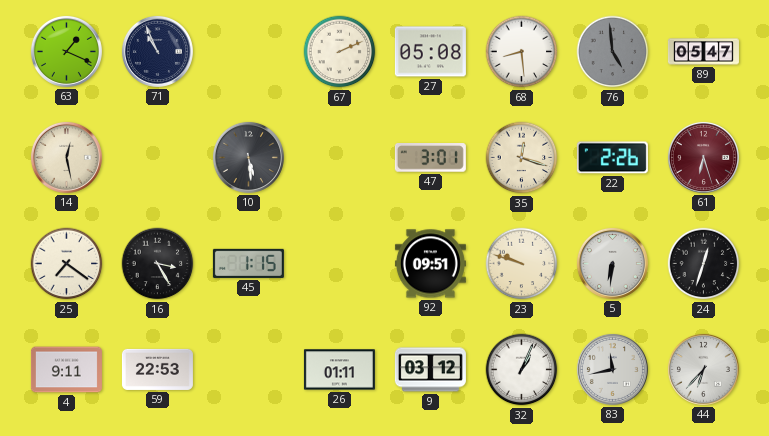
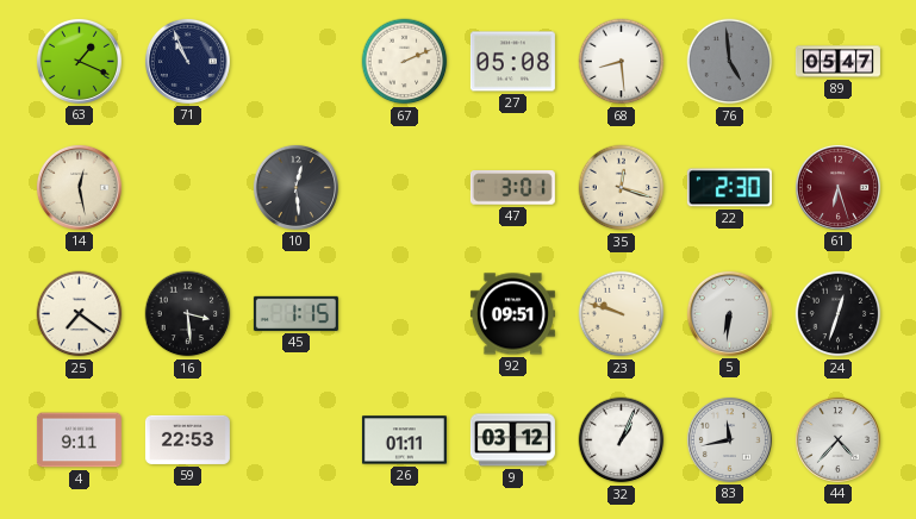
10: 5:29 -> 12:29
22: 2:26 -> 2:30
16: 3:25 -> 3:29
44: 6:37 -> 4:37
